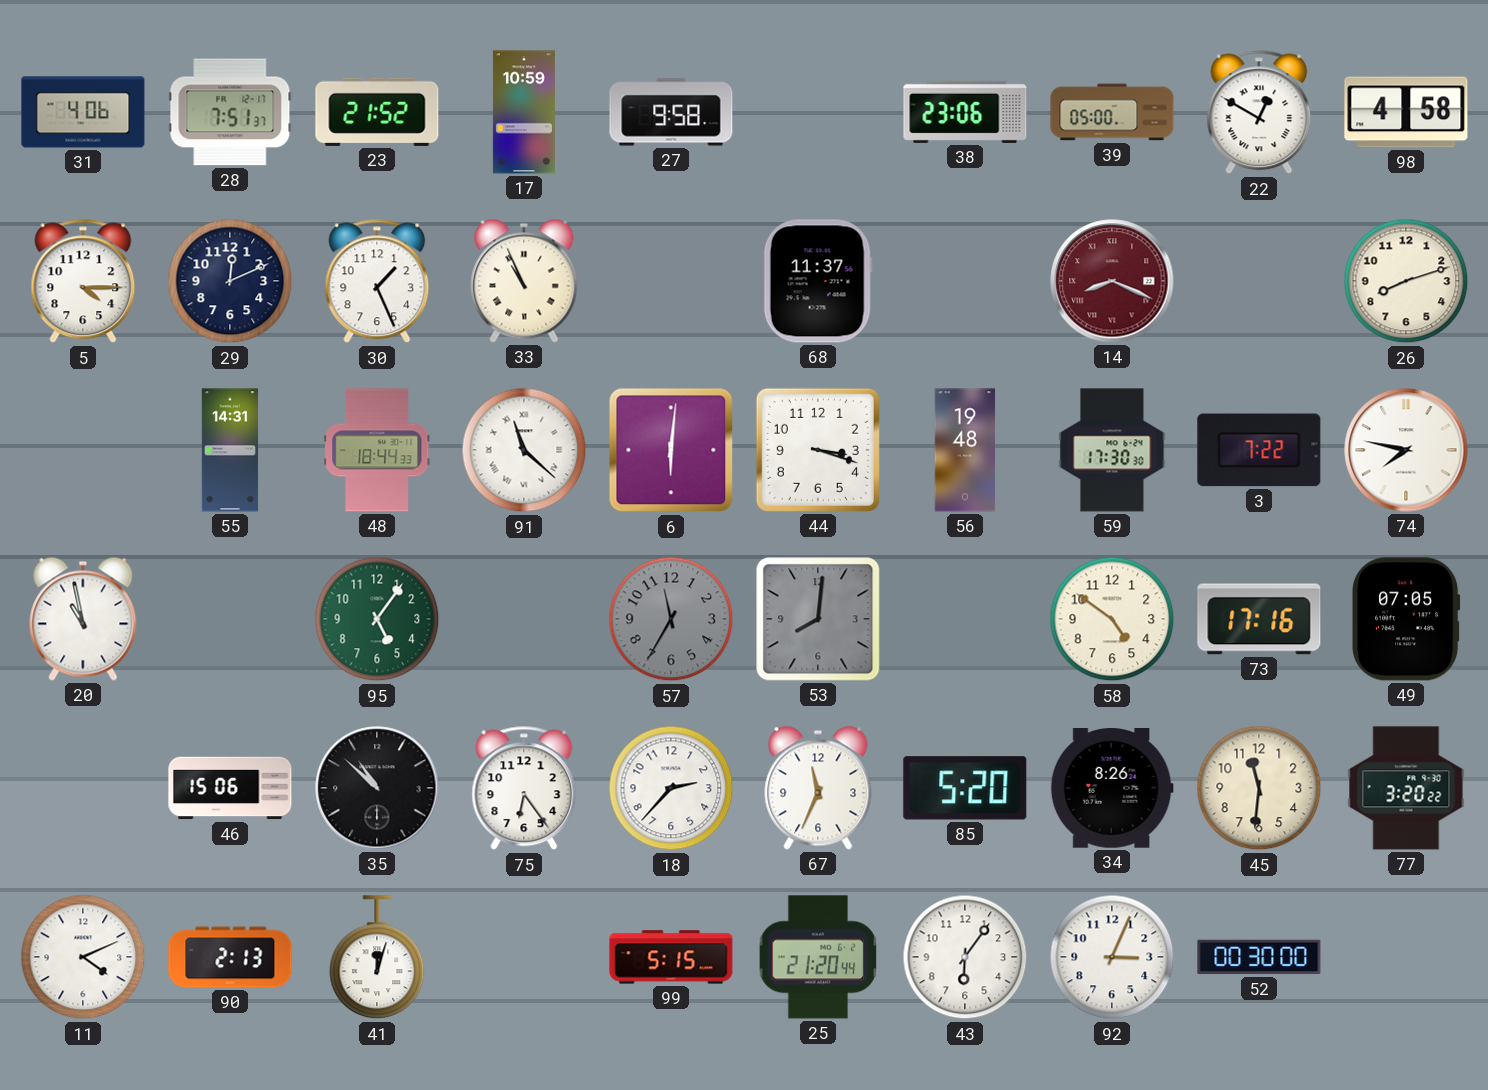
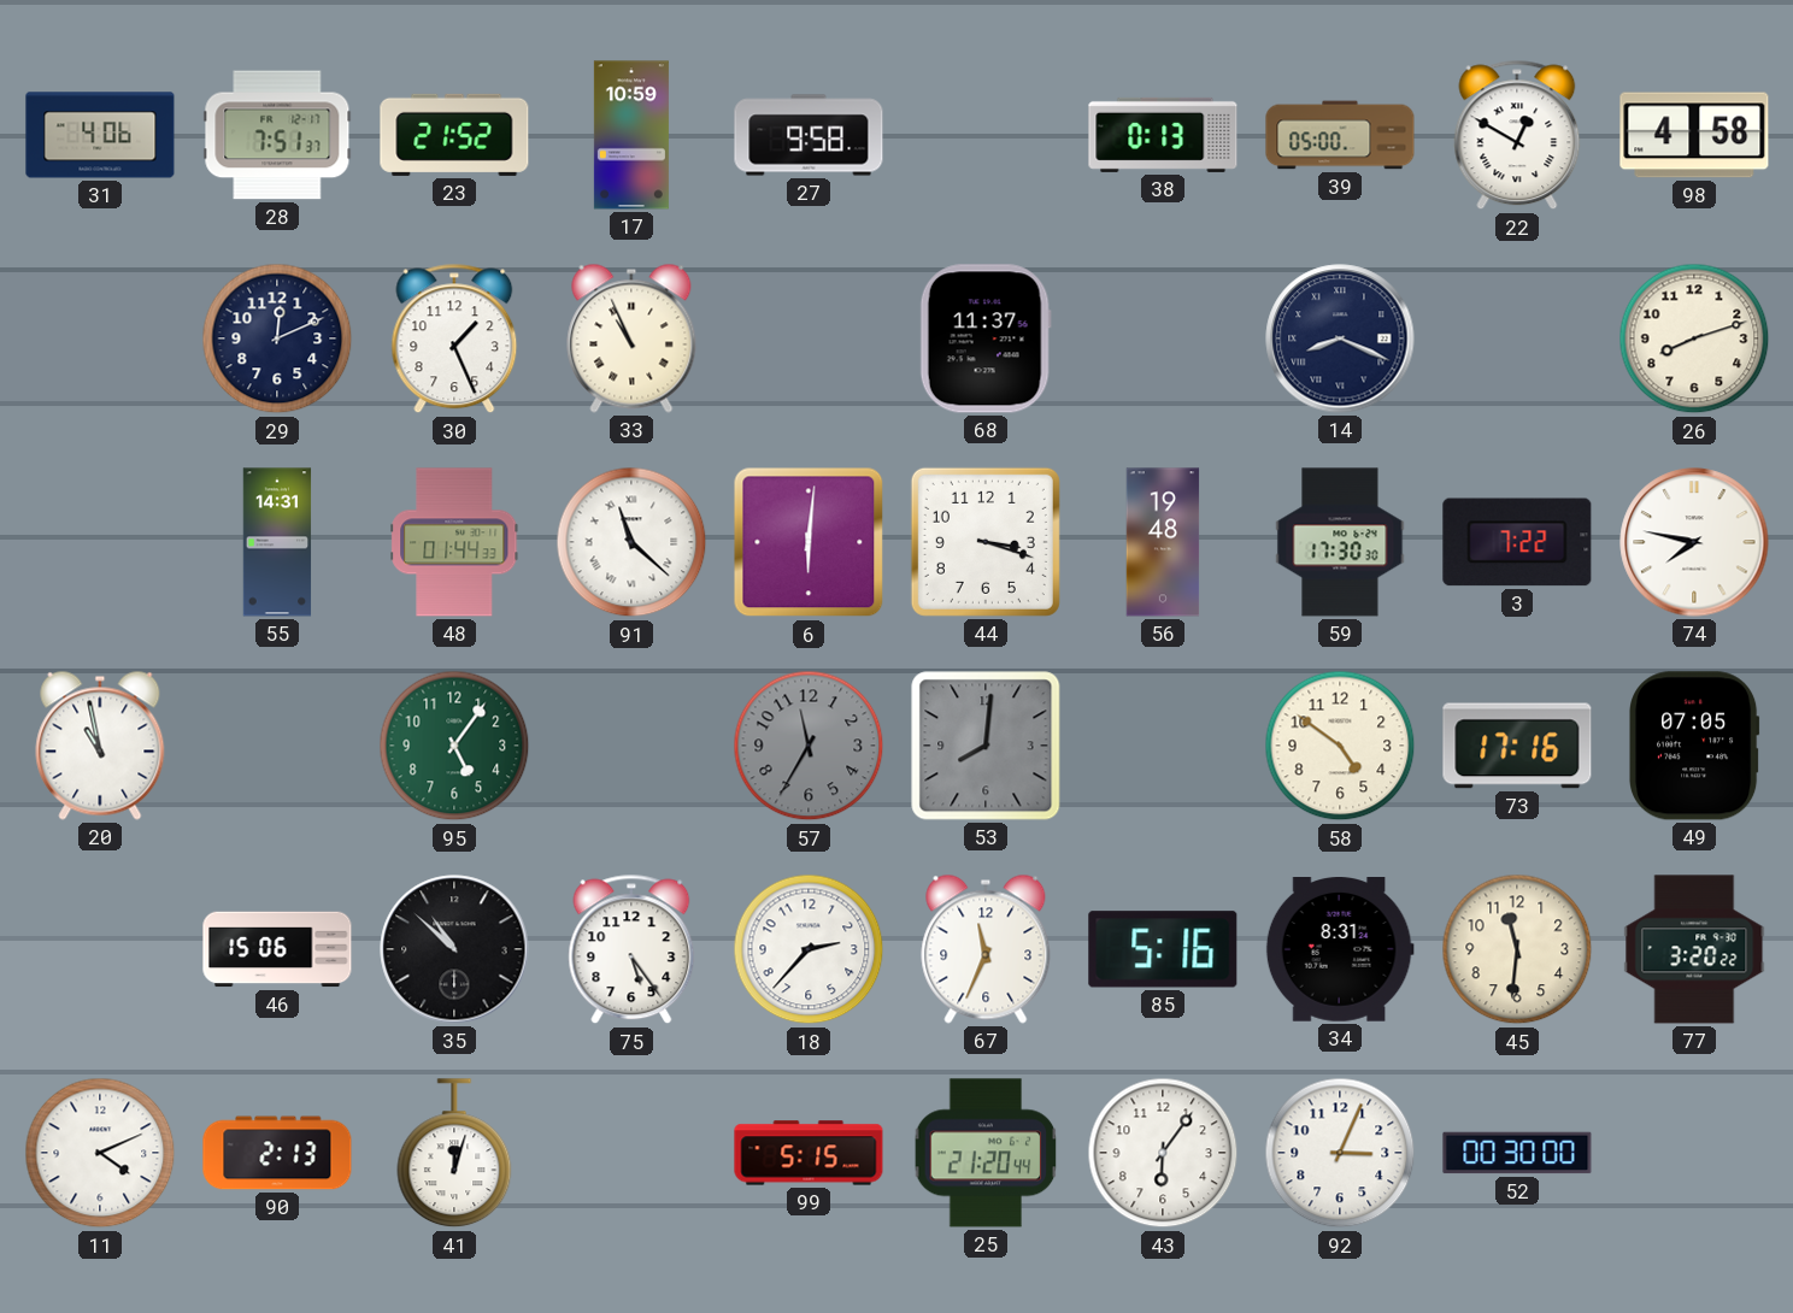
38: 23:06 -> 0:13
5: 4:15 -> none
14 dial: burgundy -> navy
48: 18:44 -> 01:44
75: 6:24 -> 5:24
85: 5:20 -> 5:16
34: 8:26 -> 8:31
